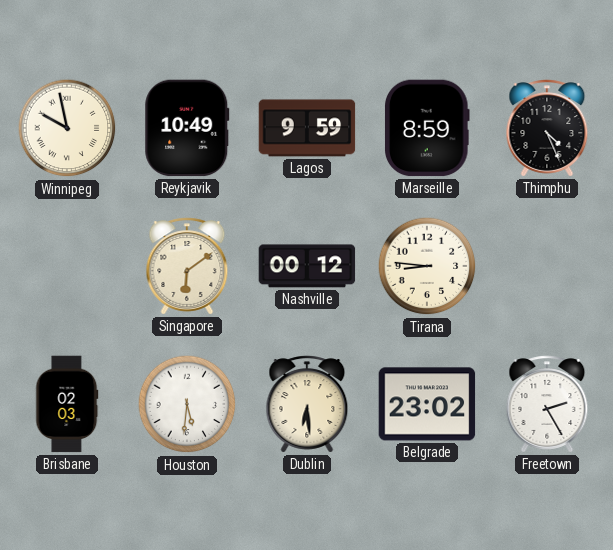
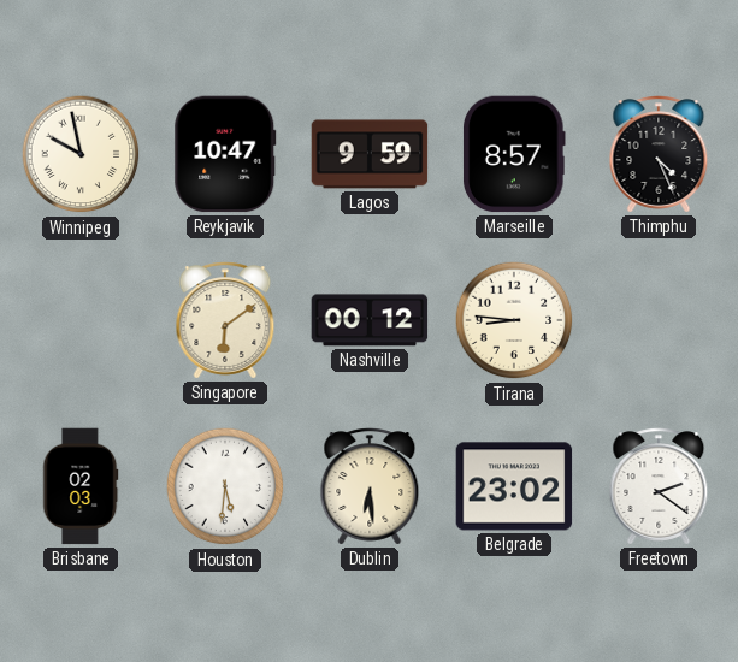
Reykjavik: 10:49 -> 10:47
Marseille: 8:59 -> 8:57
Freetown: 2:25 -> 2:21
